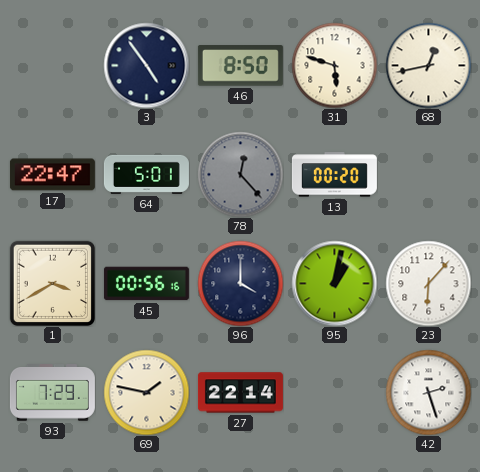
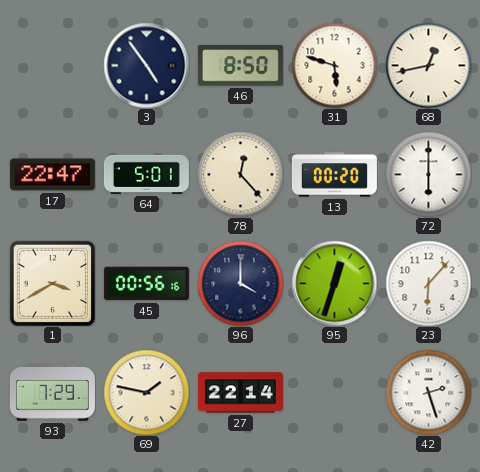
78 dial: grey -> cream
72: none -> 6:00
95: 1:02 -> 12:33
